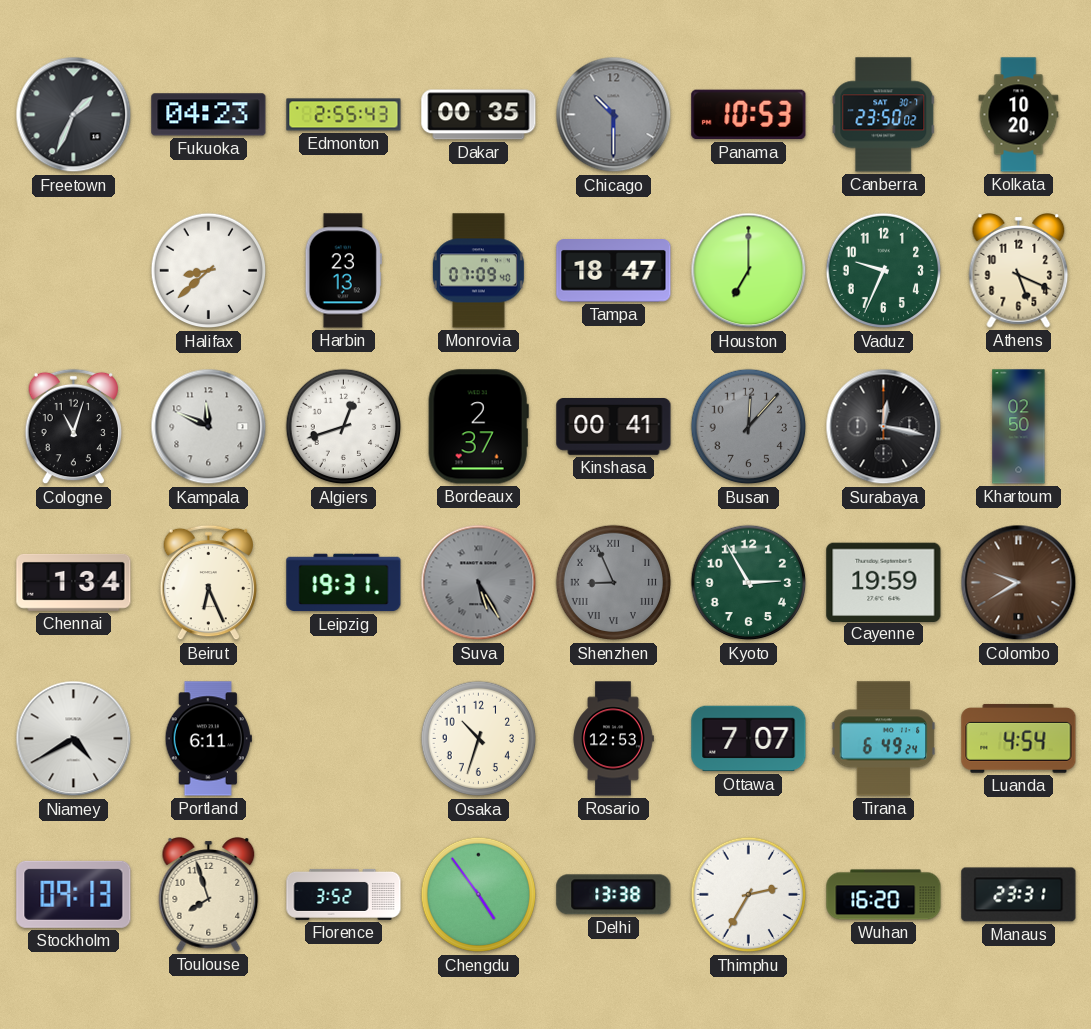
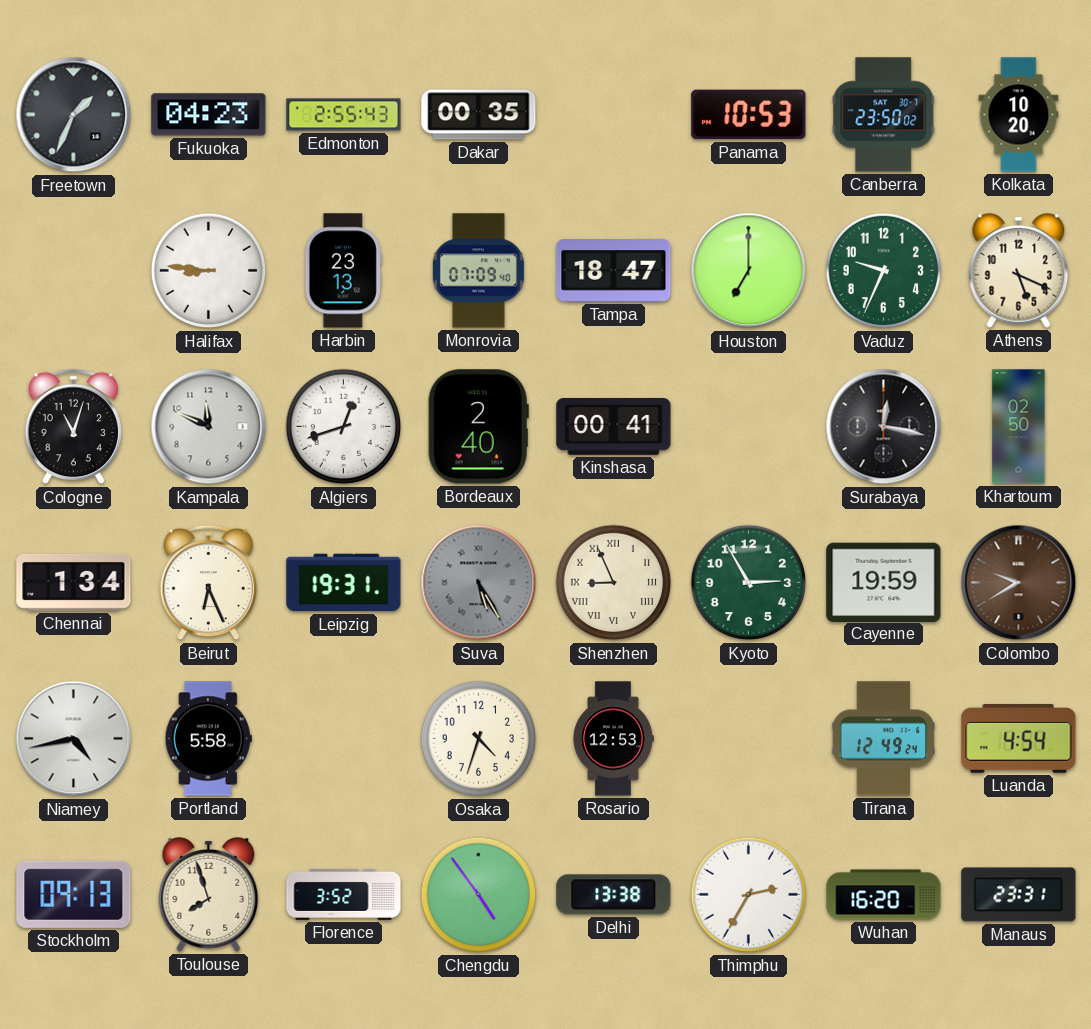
Chicago: 10:30 -> none
Halifax: 8:38 -> 8:46
Bordeaux: 2:37 -> 2:40
Busan: 12:07 -> none
Shenzhen dial: grey -> cream
Niamey: 4:40 -> 4:43
Portland: 6:11 -> 5:58
Osaka: 10:33 -> 4:33
Ottawa: 7:07 -> none
Tirana: 6:49 -> 12:49
